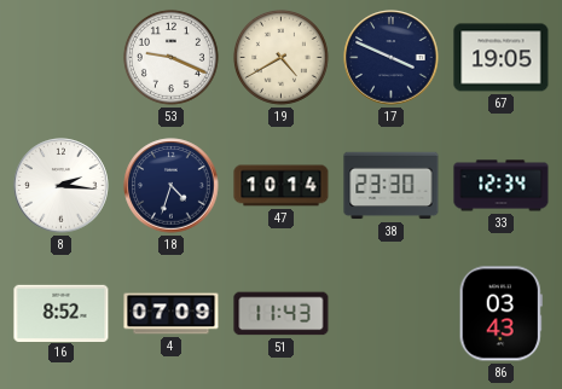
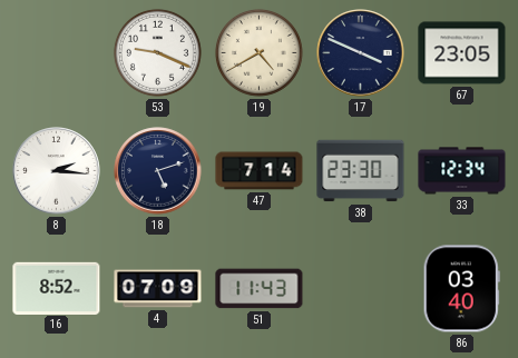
67: 19:05 -> 23:05
18: 4:33 -> 5:12
47: 10:14 -> 7:14
86: 03:43 -> 03:40
